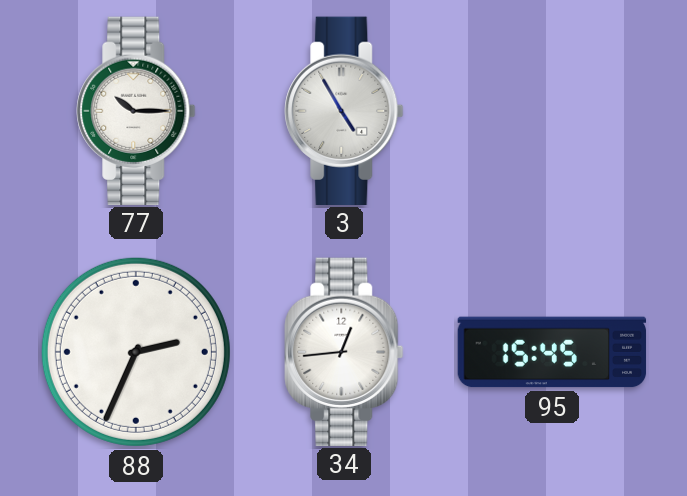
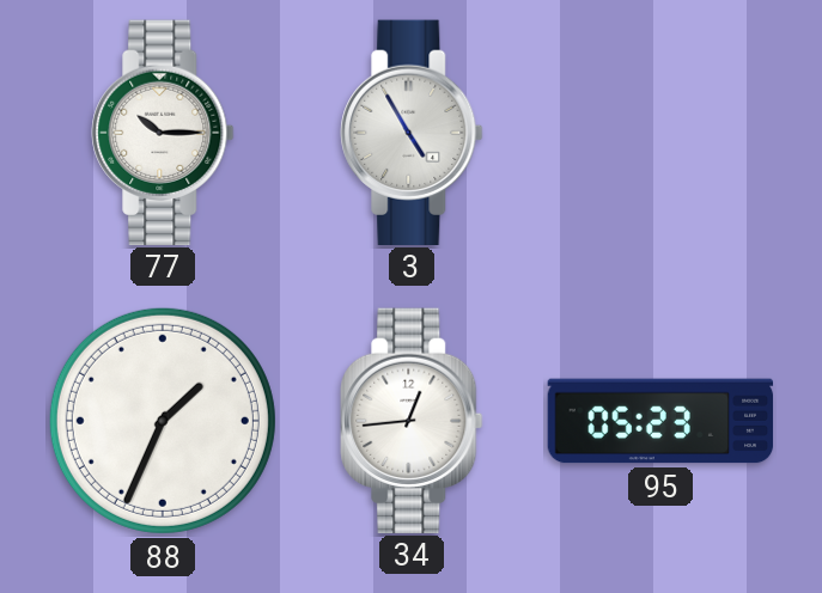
88: 2:34 -> 1:34
95: 15:45 -> 05:23
